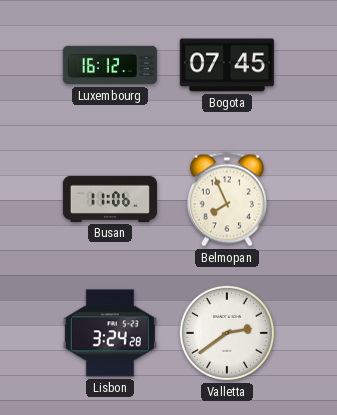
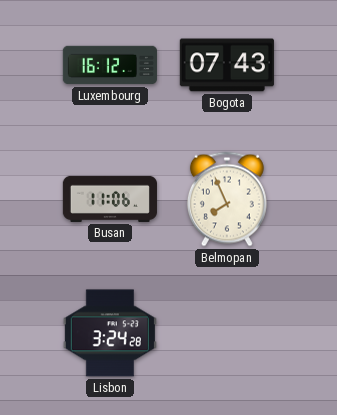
Bogota: 07:45 -> 07:43
Valletta: 2:39 -> none
